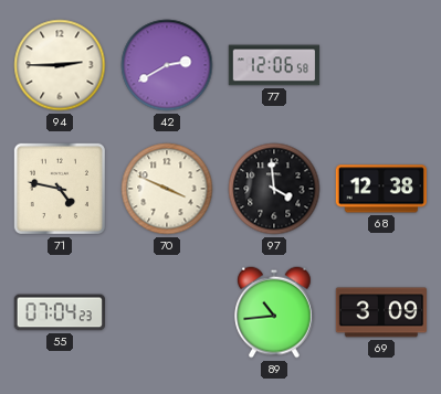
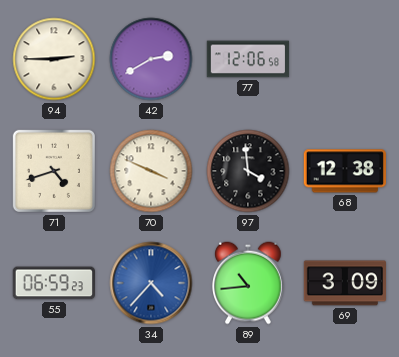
71: 4:47 -> 4:42
55: 07:04 -> 06:59
34: none -> 4:37
